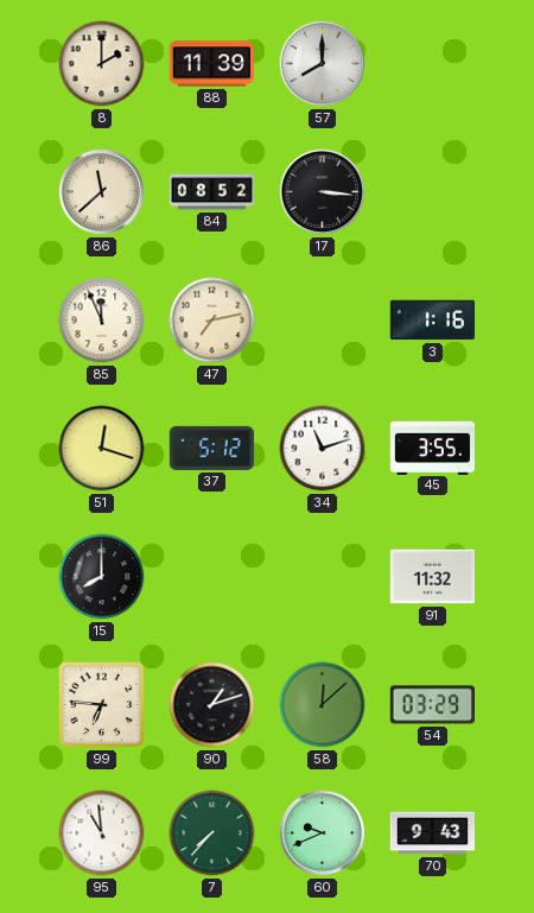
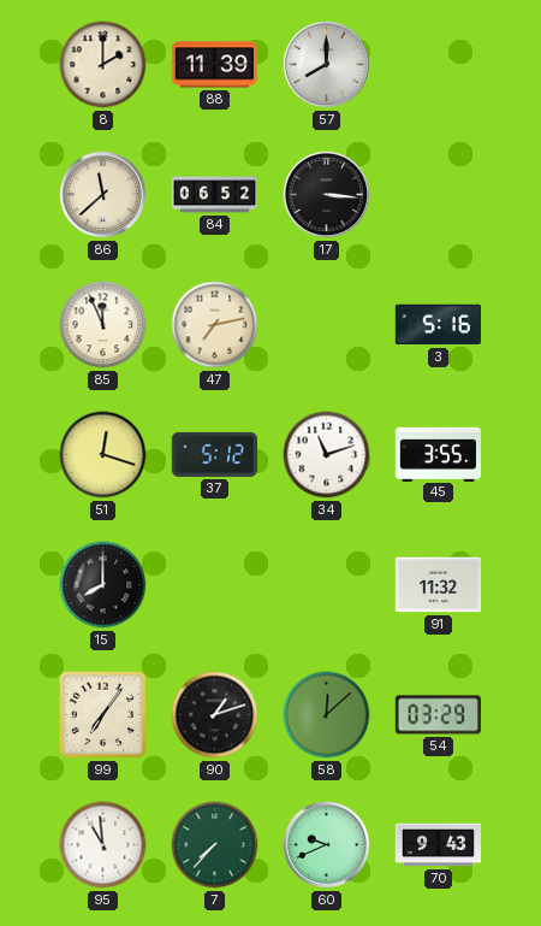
84: 08:52 -> 06:52
3: 1:16 -> 5:16
99: 6:46 -> 7:06
